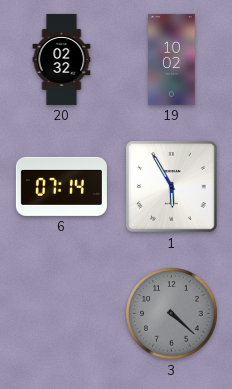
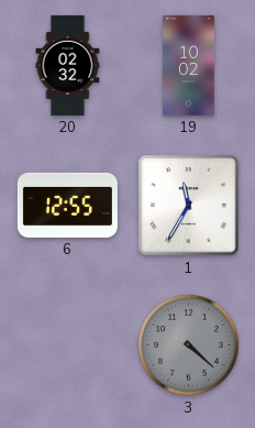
6: 07:14 -> 12:55
1: 5:55 -> 11:35
